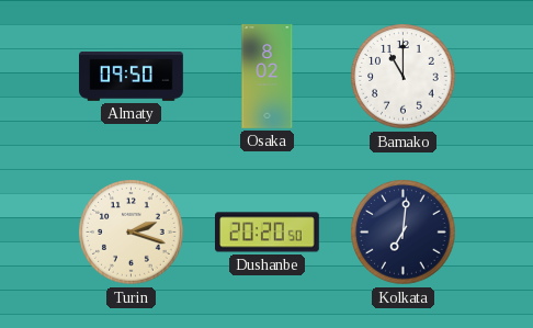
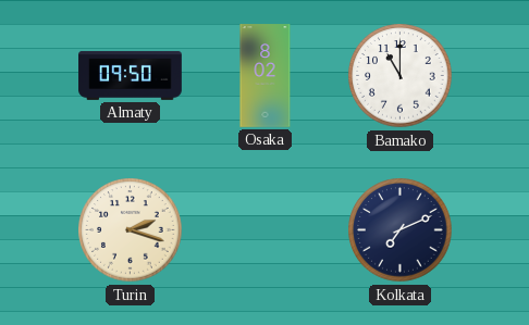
Dushanbe: 20:20 -> none
Kolkata: 7:01 -> 7:11
